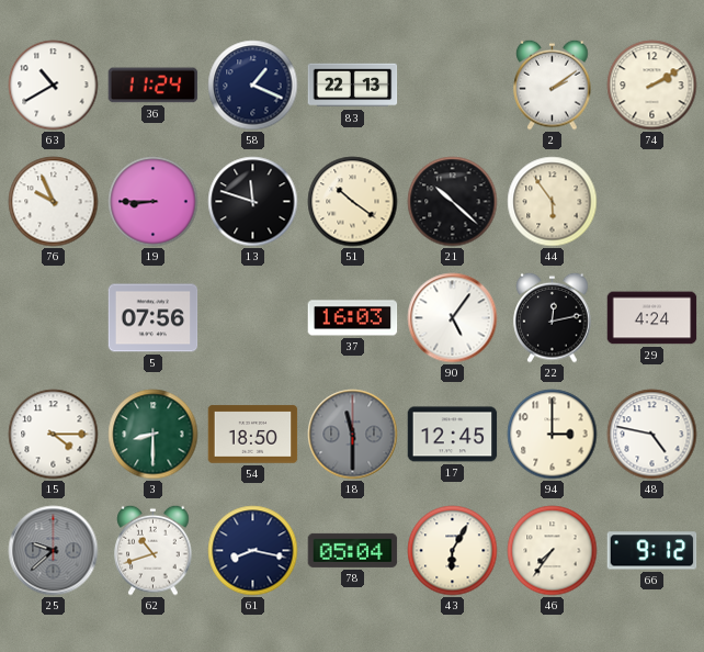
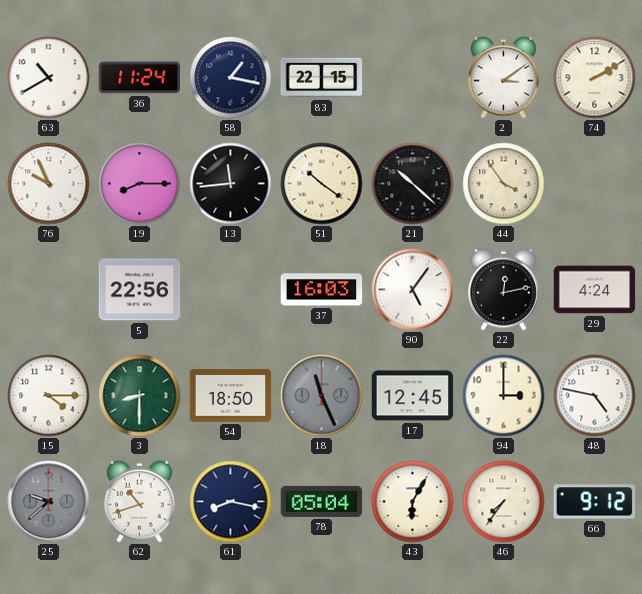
58: 1:19 -> 1:17
83: 22:13 -> 22:15
2: 2:09 -> 3:09
19: 8:45 -> 8:15
13: 11:48 -> 11:44
44: 5:54 -> 3:54
5: 07:56 -> 22:56
18: 11:30 -> 11:26
